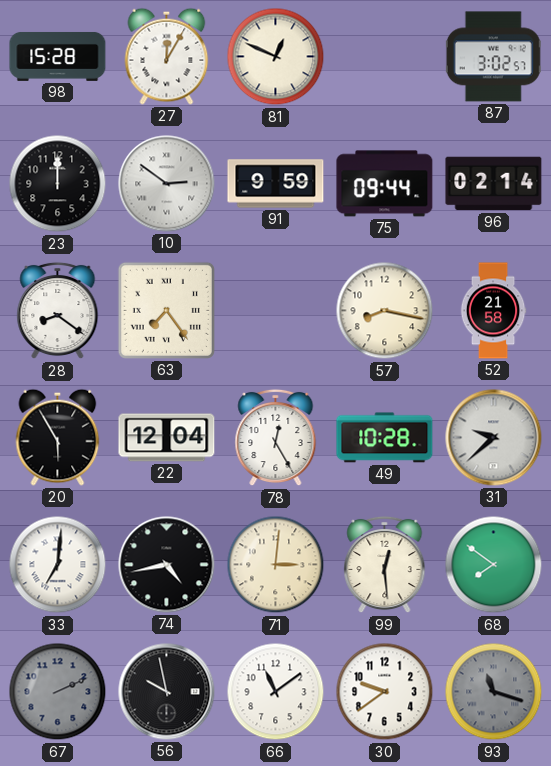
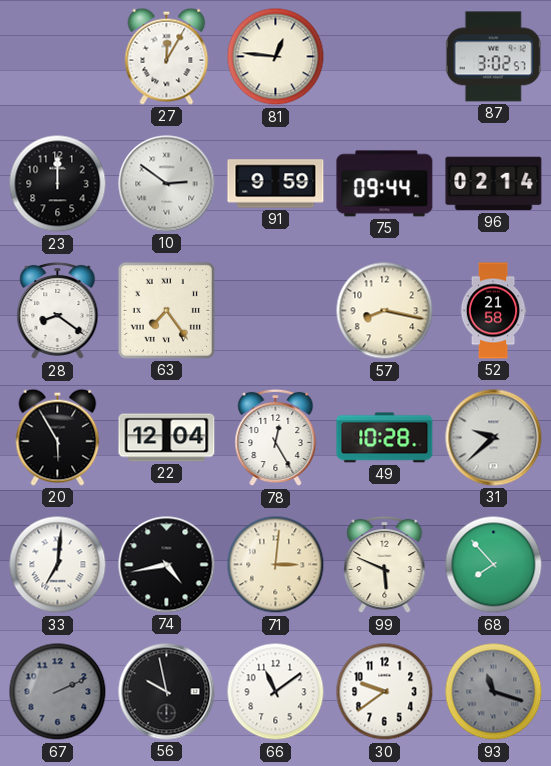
98: 15:28 -> none
81: 12:49 -> 12:46
99: 12:29 -> 5:49
68: 7:51 -> 7:53
